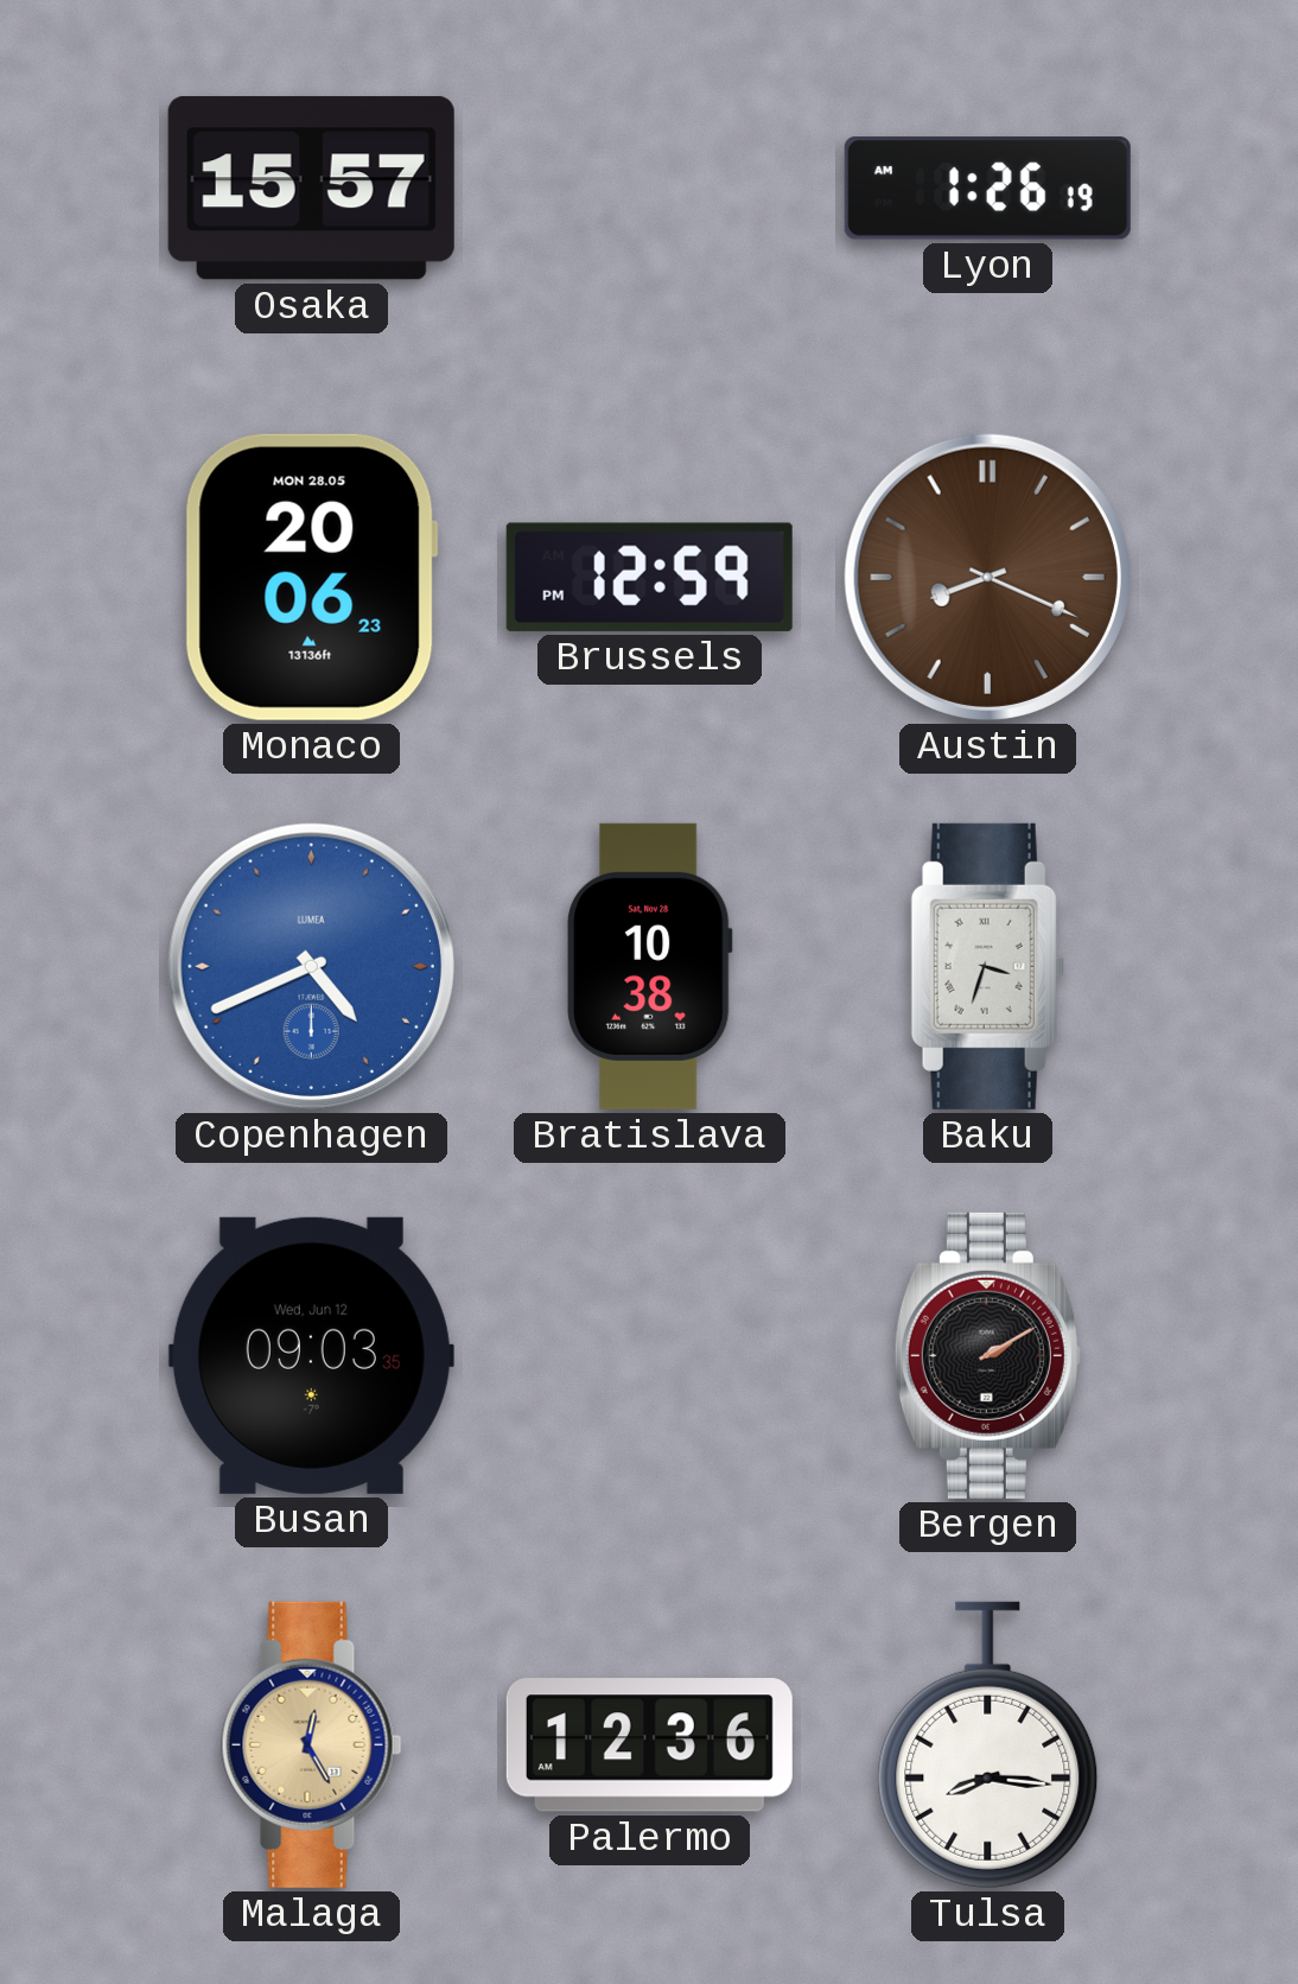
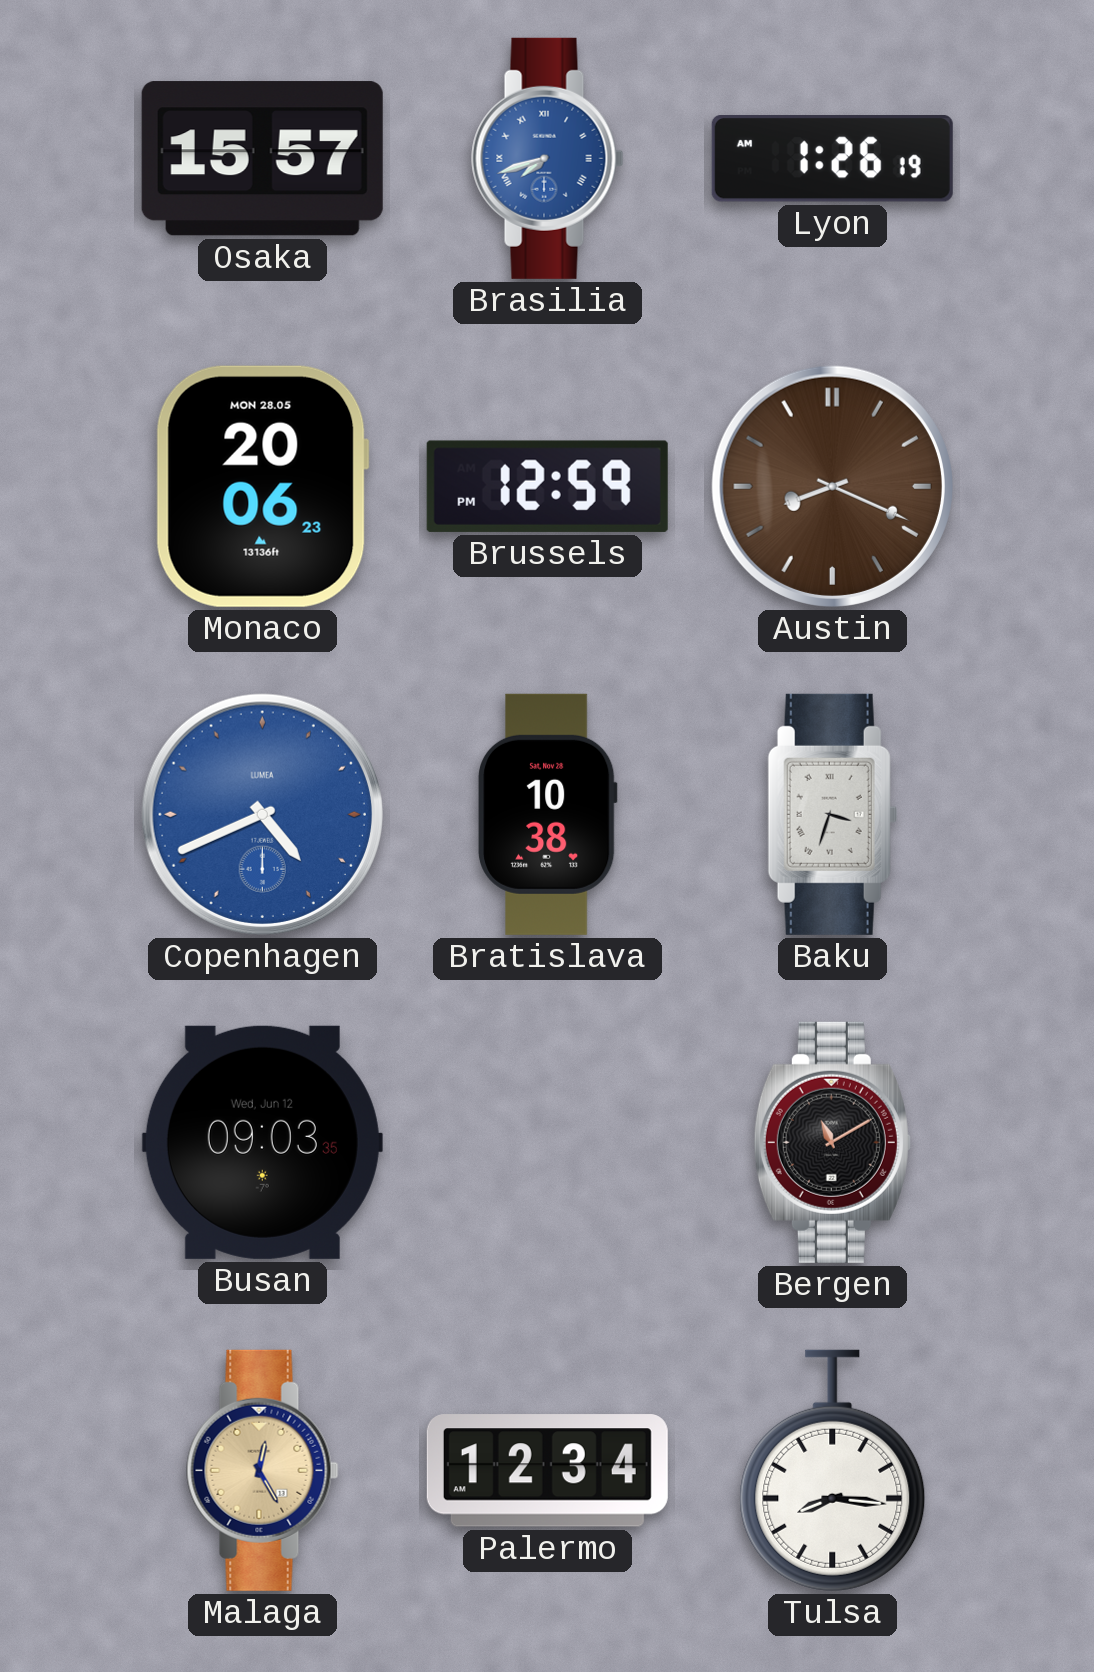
Brasilia: none -> 7:42
Bergen: 2:10 -> 11:10
Palermo: 12:36 -> 12:34
